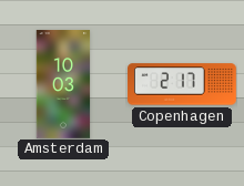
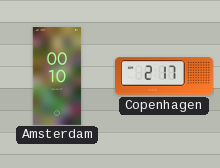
Amsterdam: 10:03 -> 00:10
